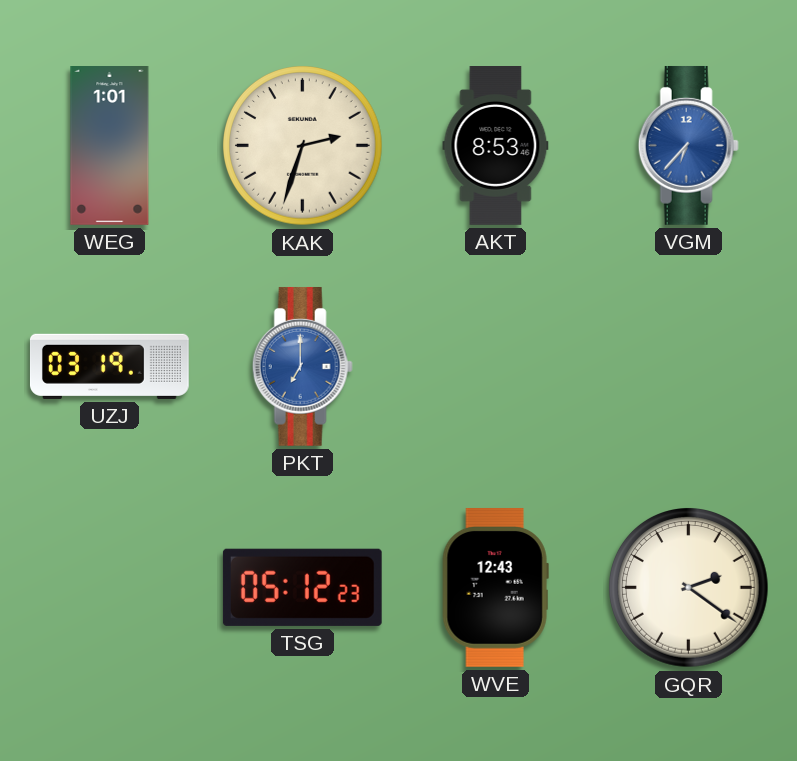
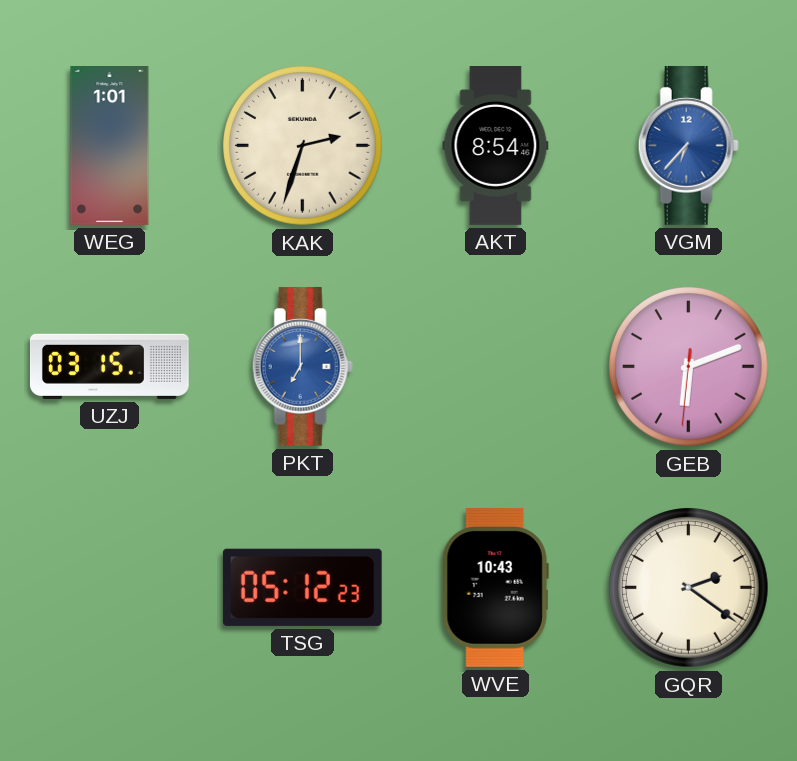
AKT: 8:53 -> 8:54
UZJ: 03:19 -> 03:15
GEB: none -> 6:11
WVE: 12:43 -> 10:43
